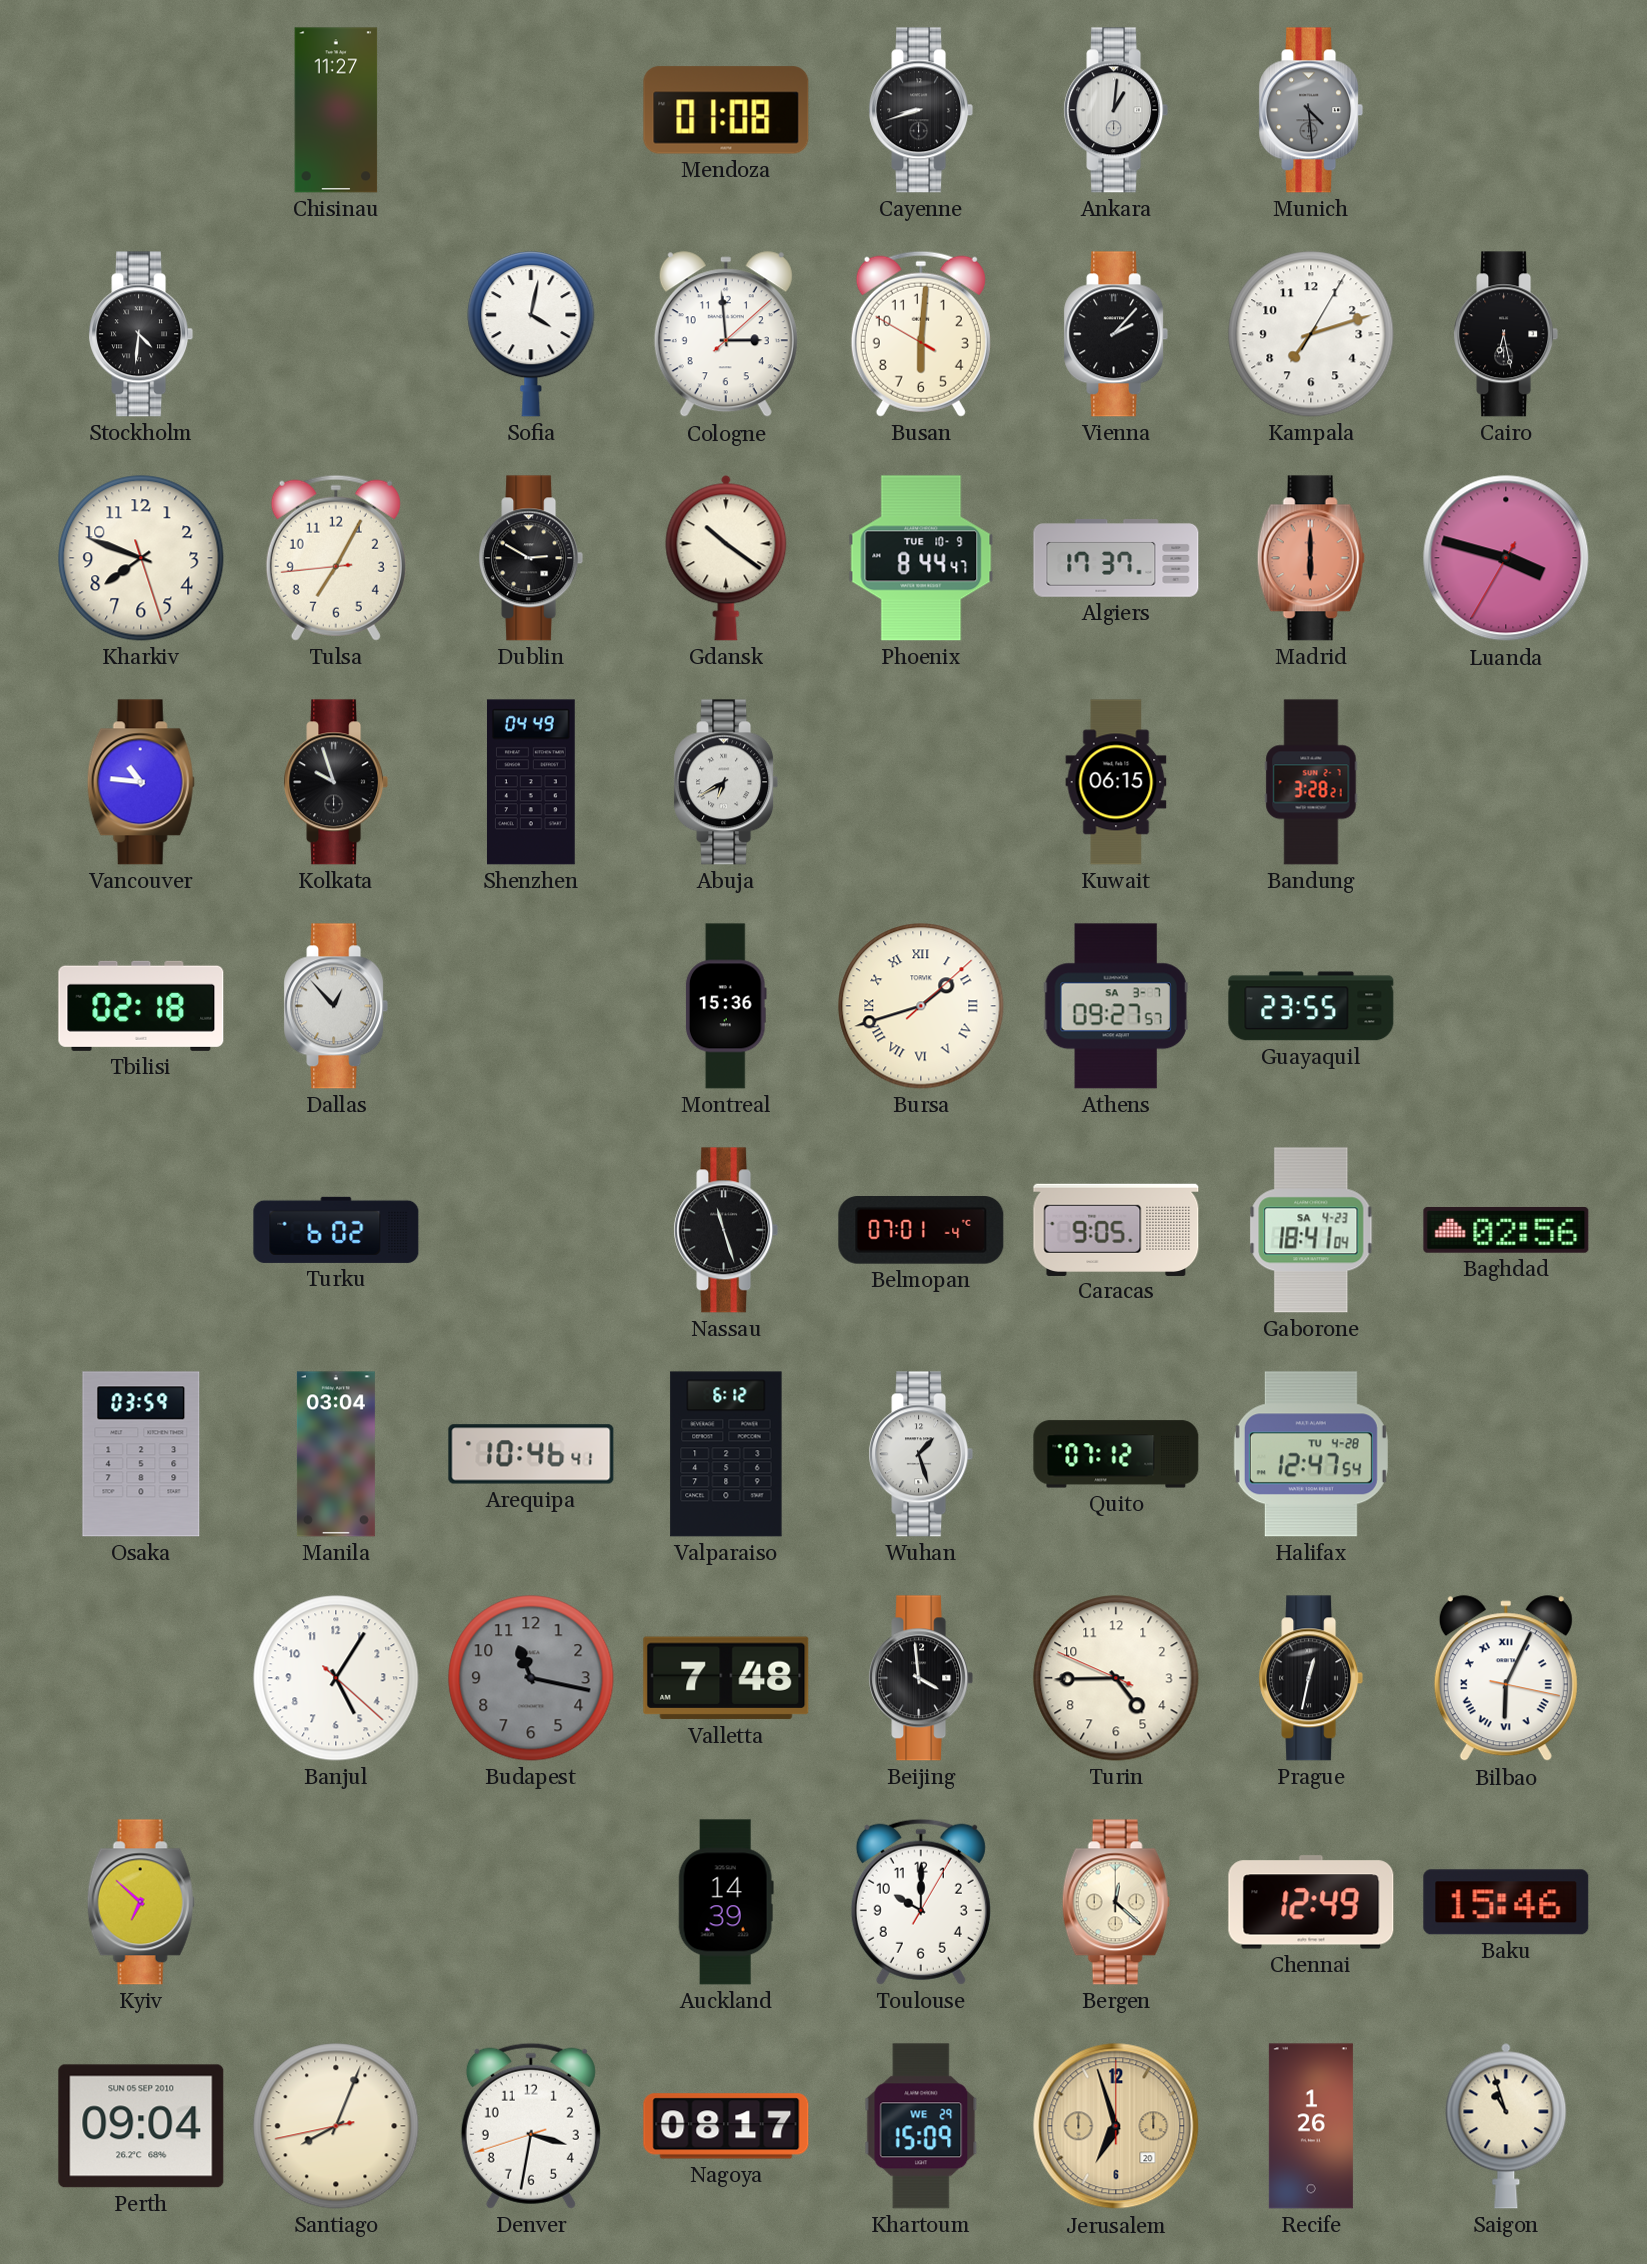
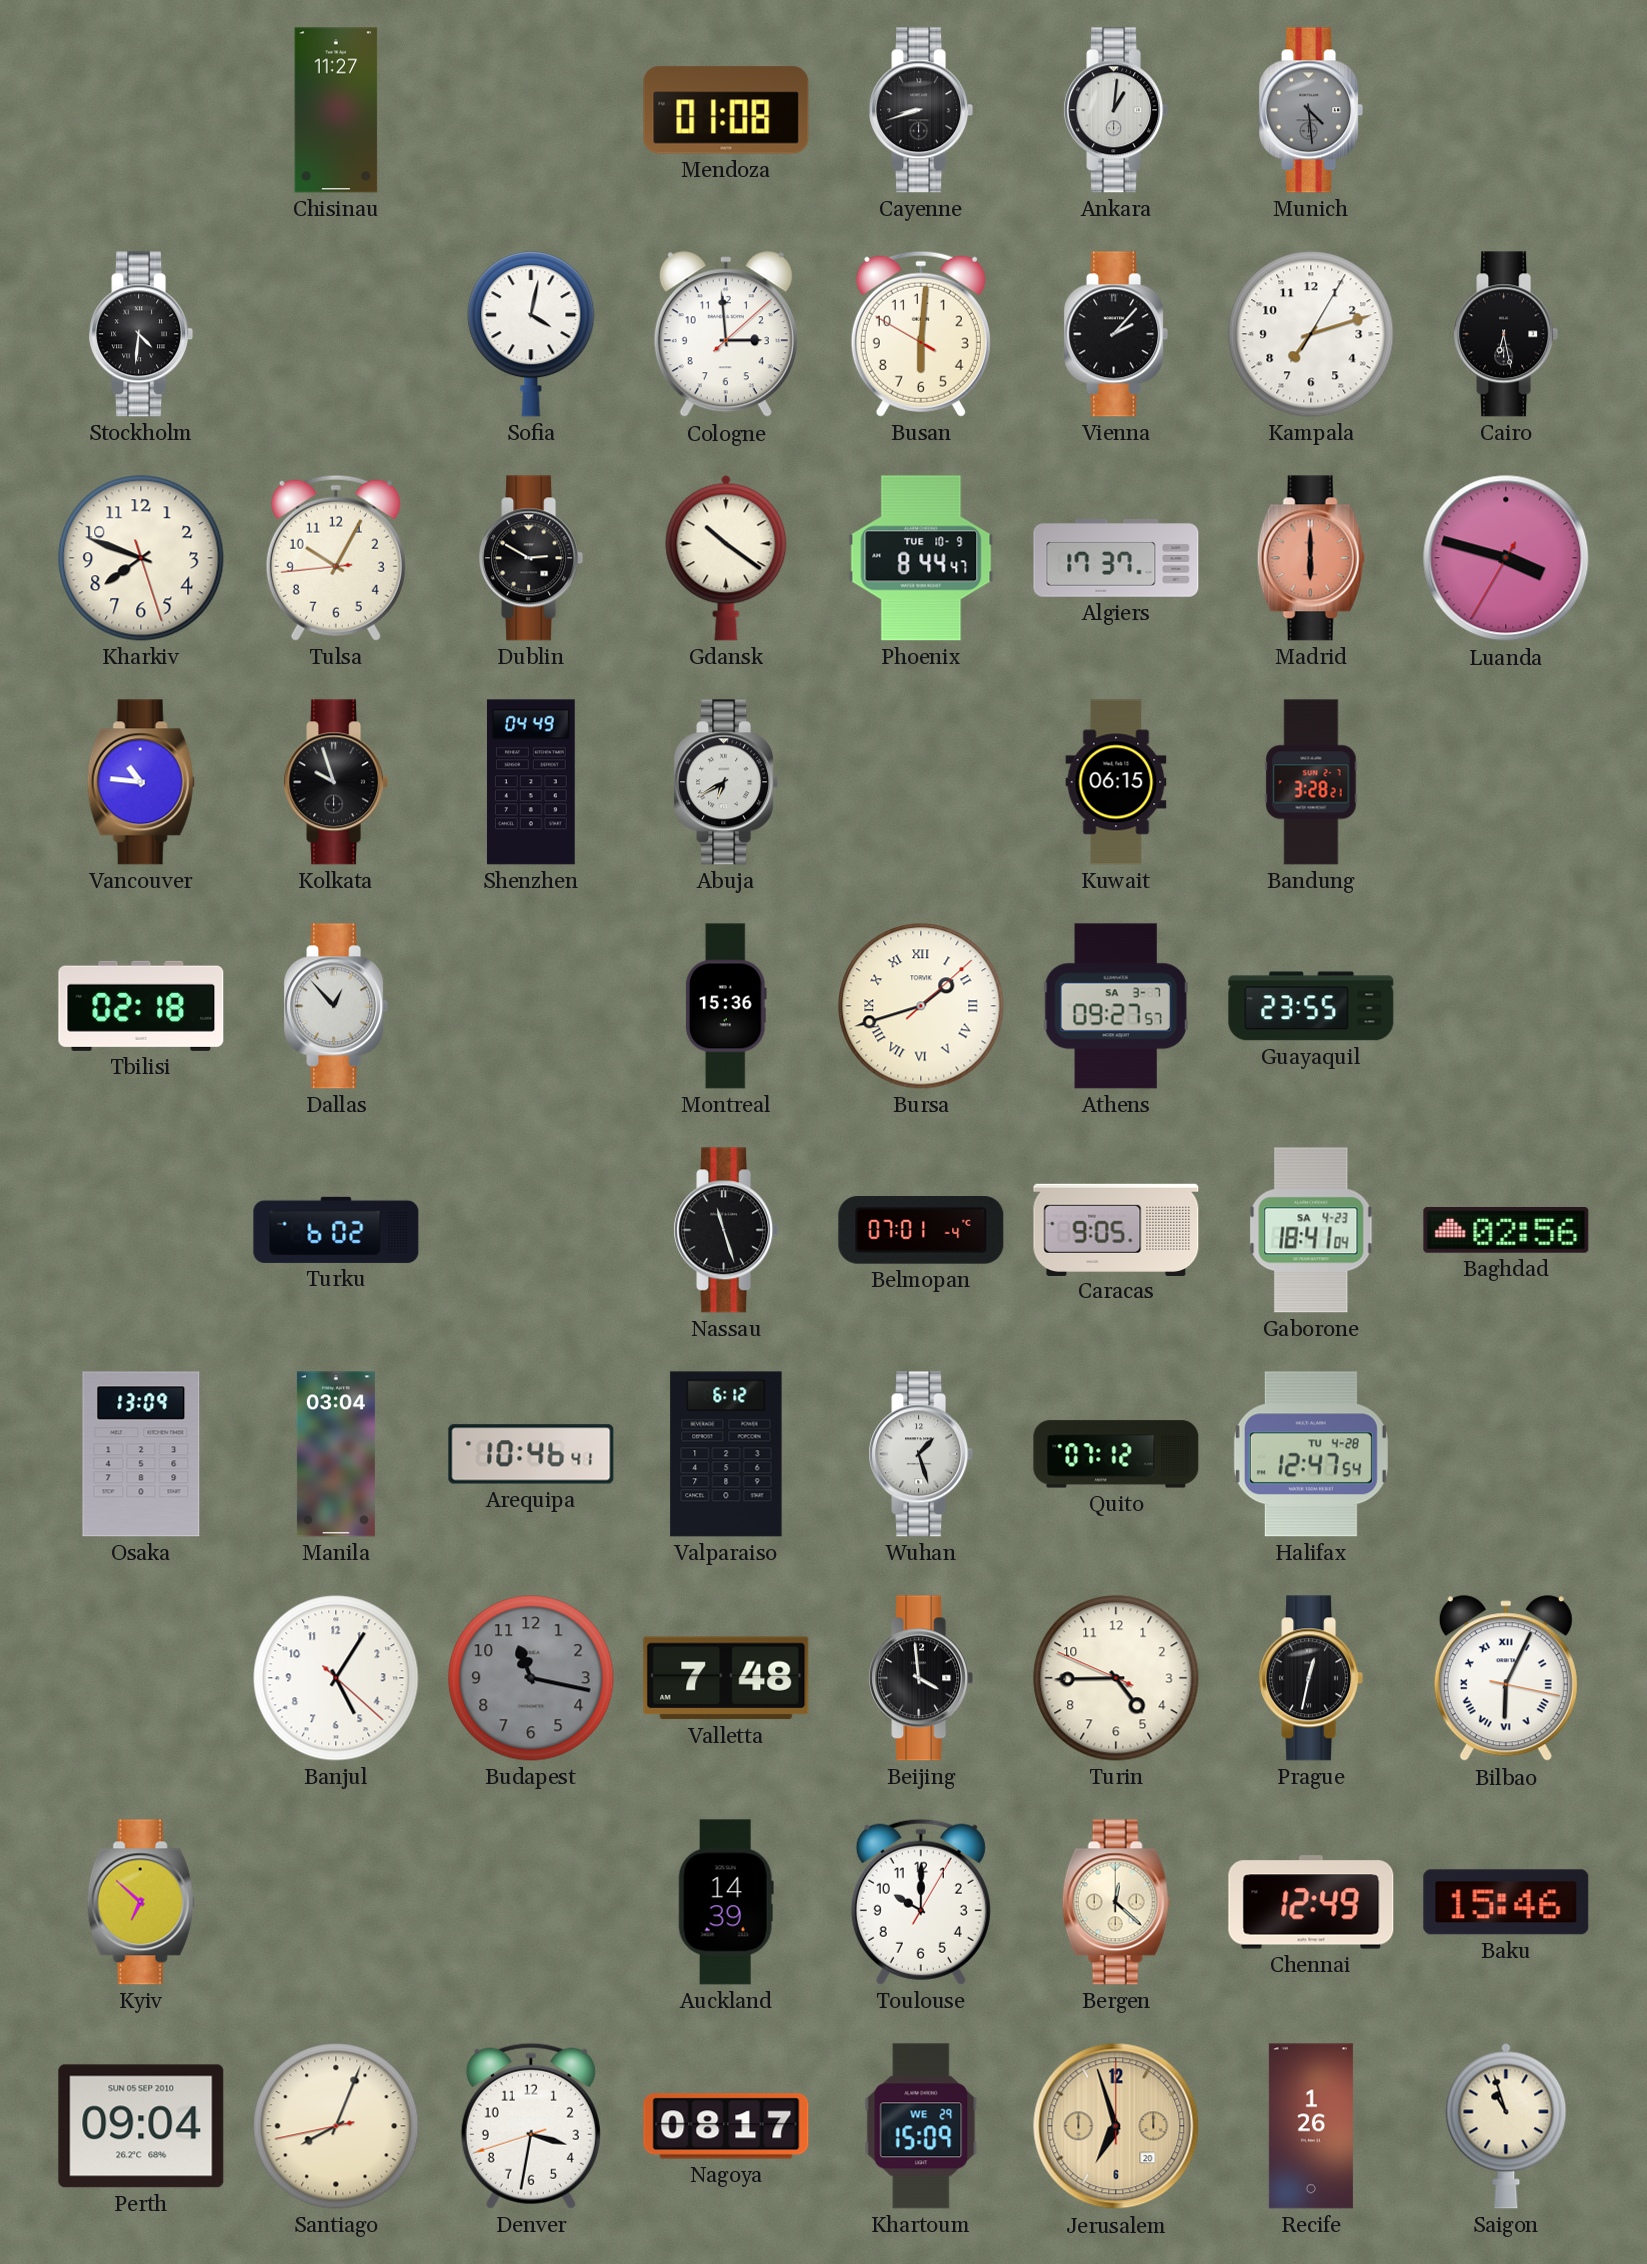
Tulsa: 7:04 -> 10:04
Osaka: 03:59 -> 13:09
